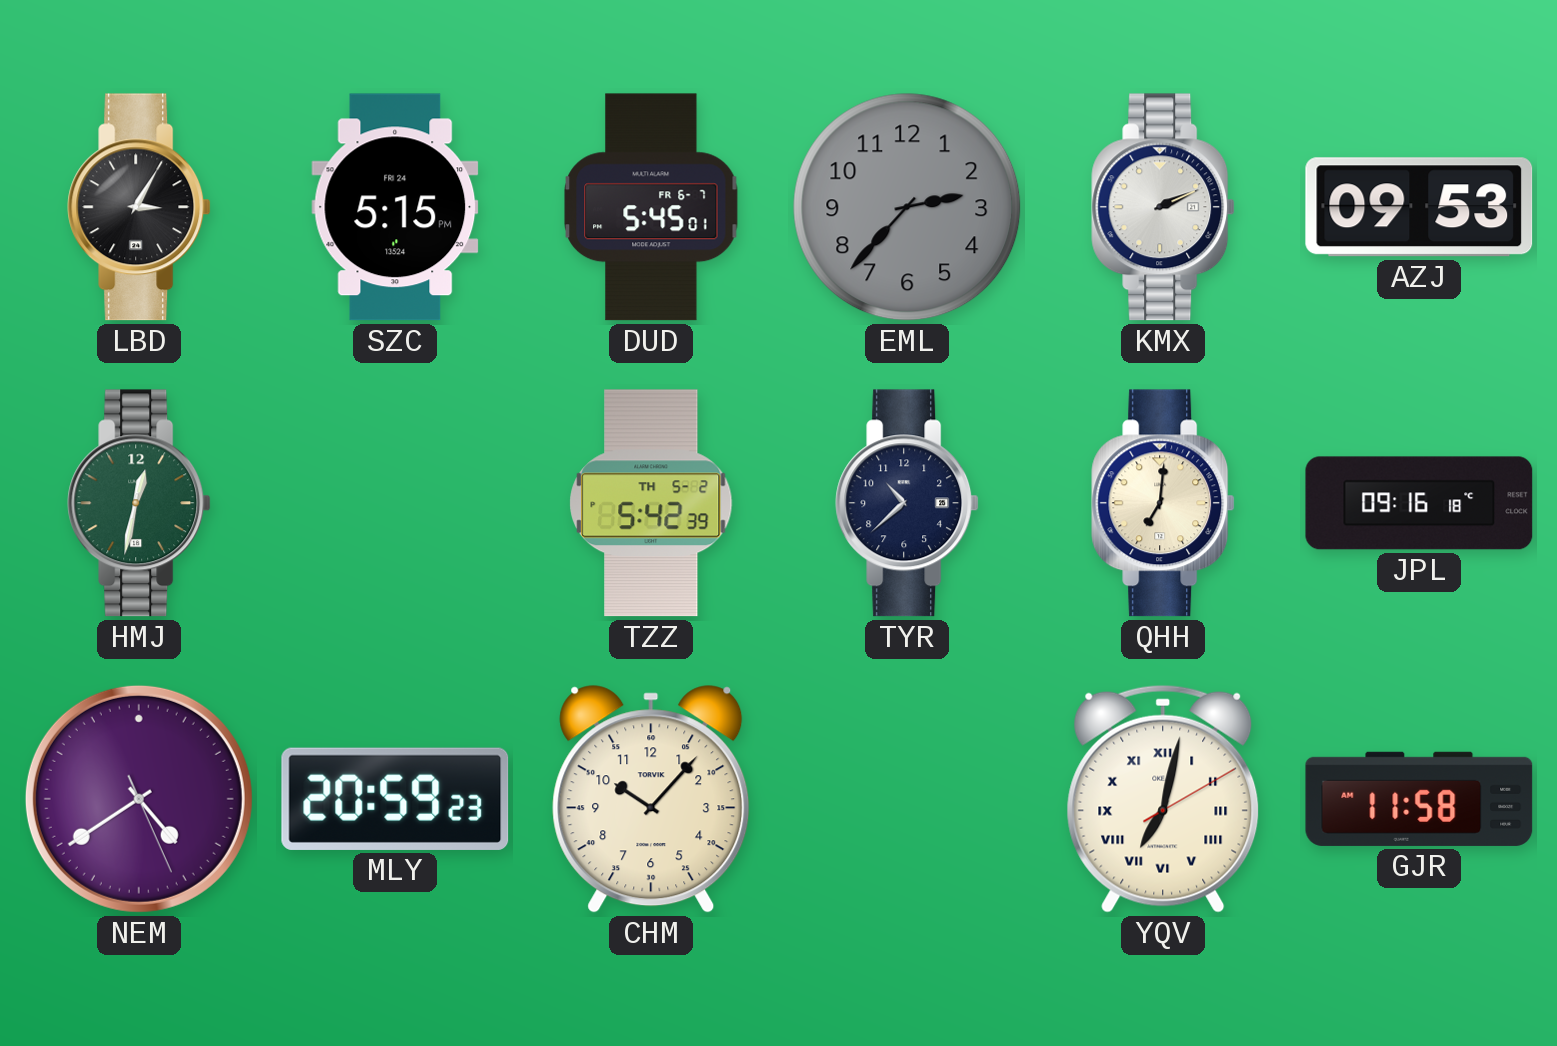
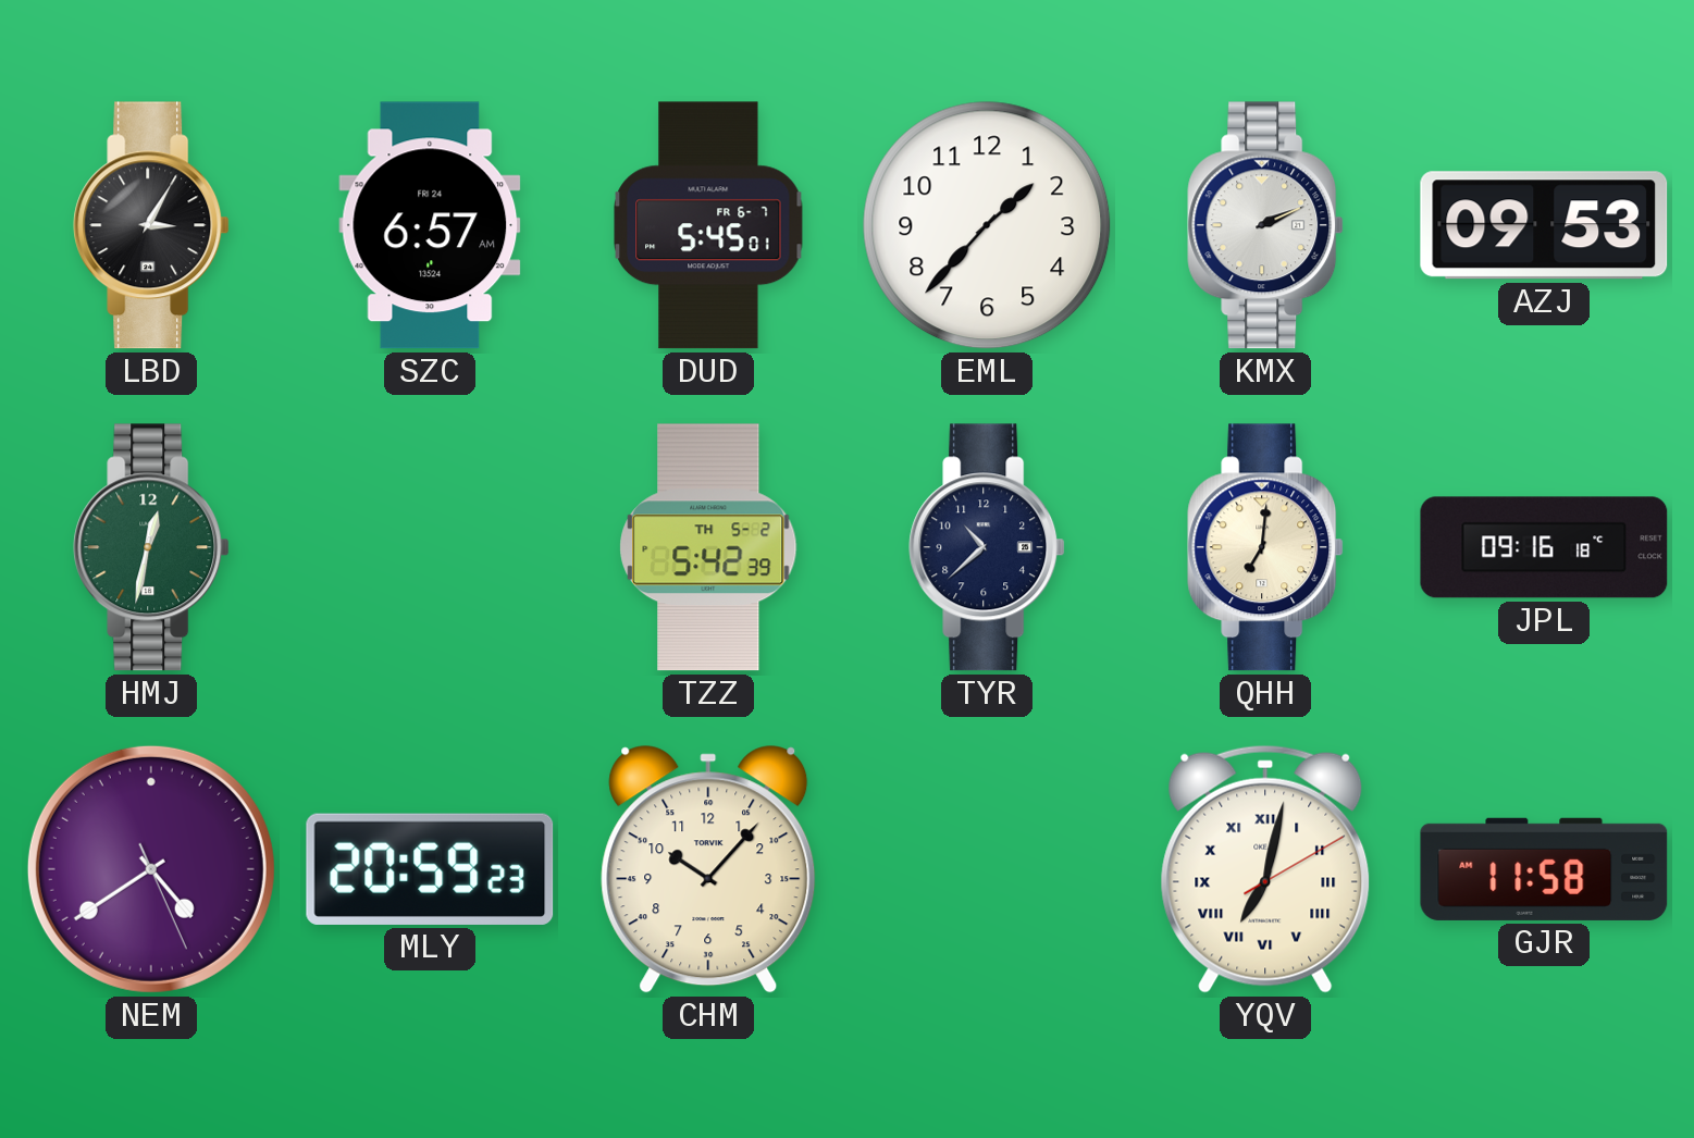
SZC: 5:15 -> 6:57
EML: 2:37 -> 1:37
EML dial: grey -> white
